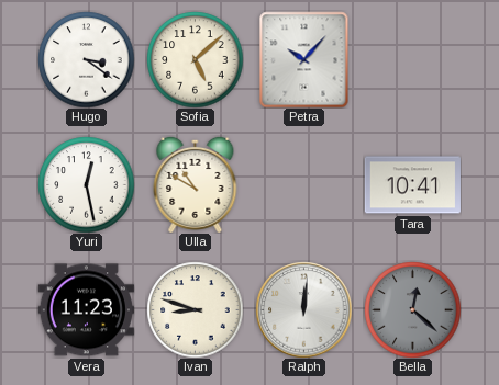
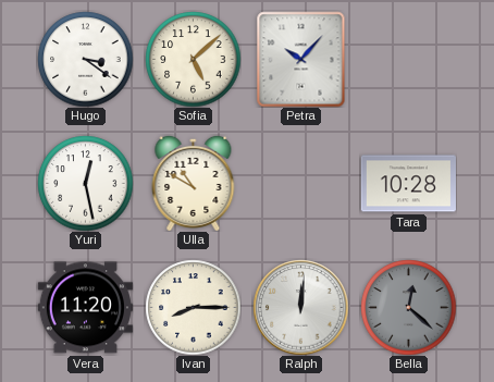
Tara: 10:41 -> 10:28
Vera: 11:23 -> 11:20
Ivan: 8:48 -> 8:15
